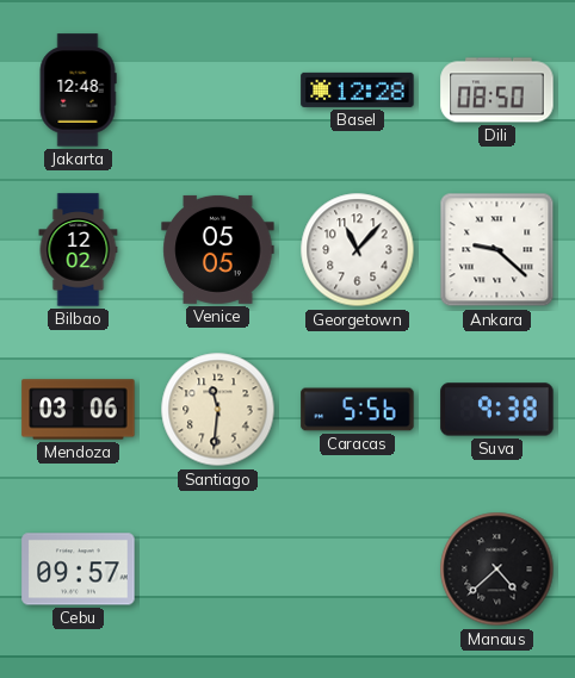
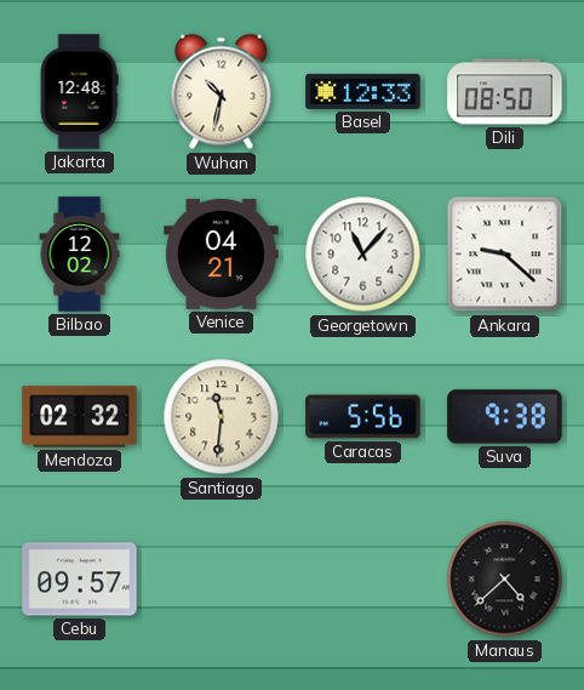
Wuhan: none -> 10:32
Basel: 12:28 -> 12:33
Venice: 05:05 -> 04:21
Mendoza: 03:06 -> 02:32
